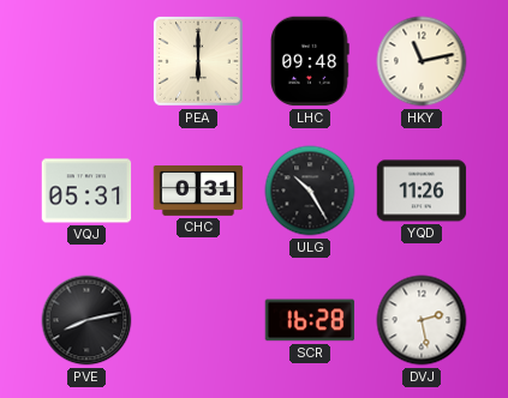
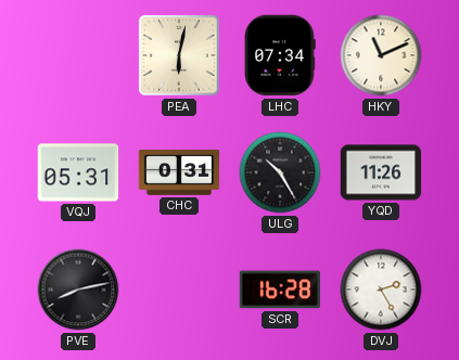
PEA: 6:00 -> 6:02
LHC: 09:48 -> 07:34
HKY: 11:13 -> 11:11
DVJ: 2:28 -> 2:25
